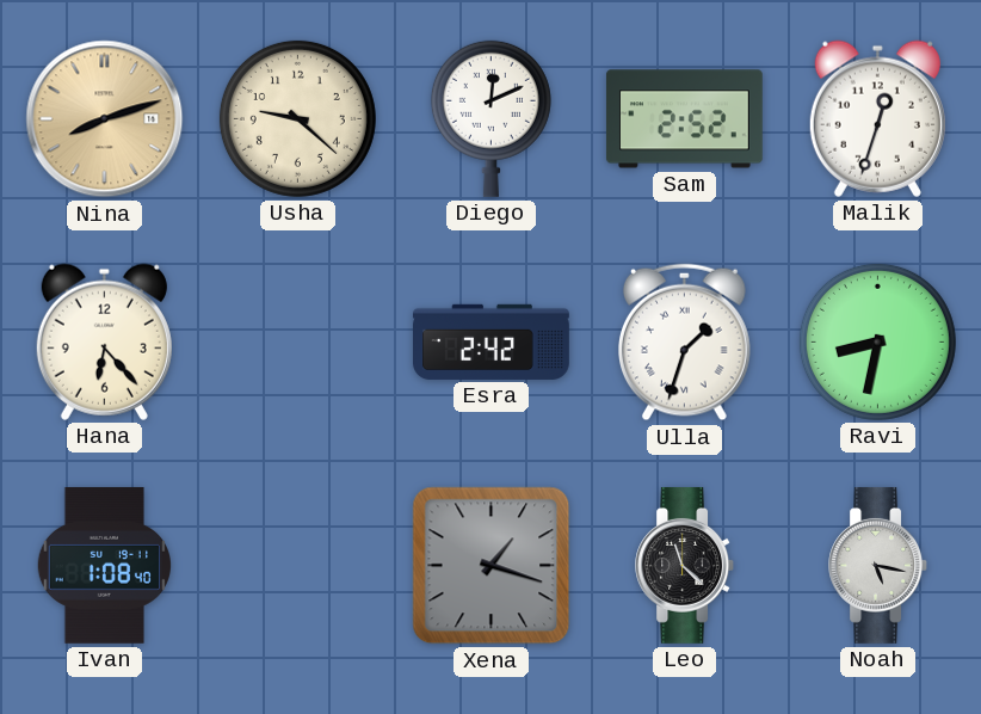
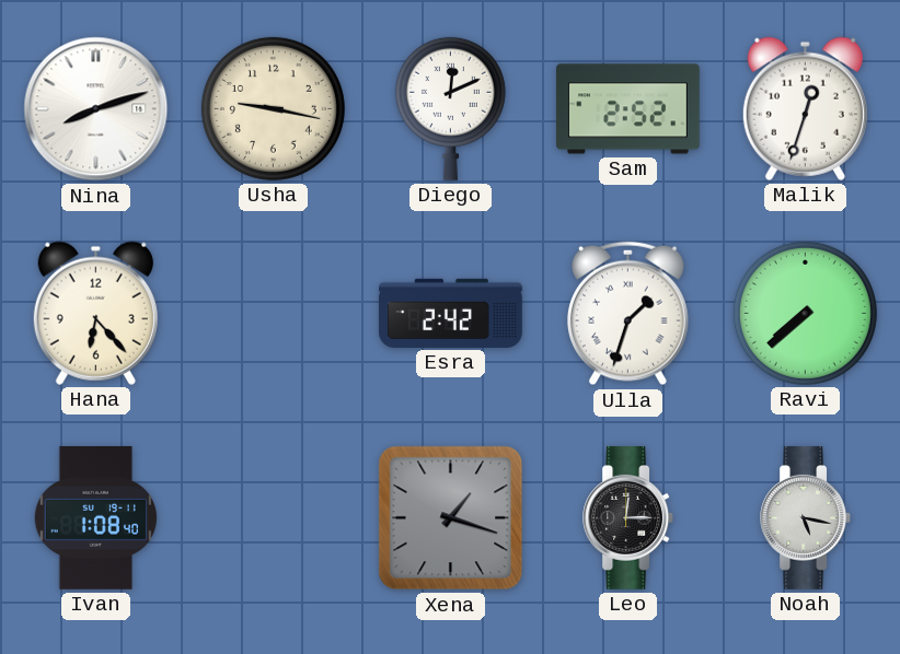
Nina dial: champagne -> white
Usha: 9:22 -> 9:17
Ravi: 8:32 -> 7:38
Leo: 11:22 -> 12:15
